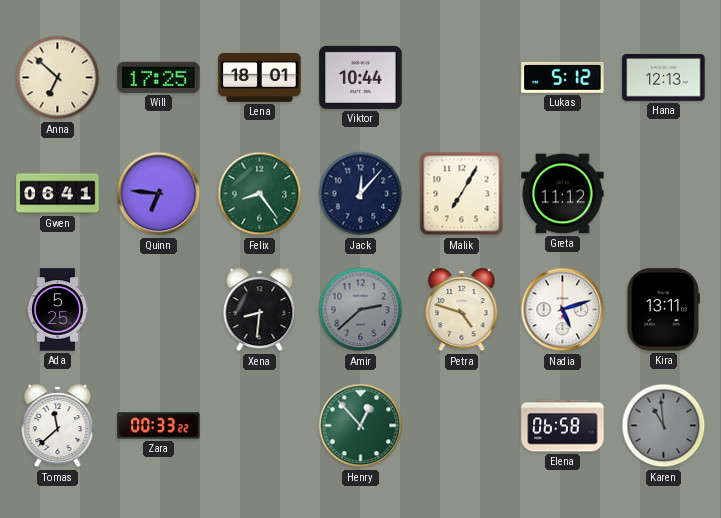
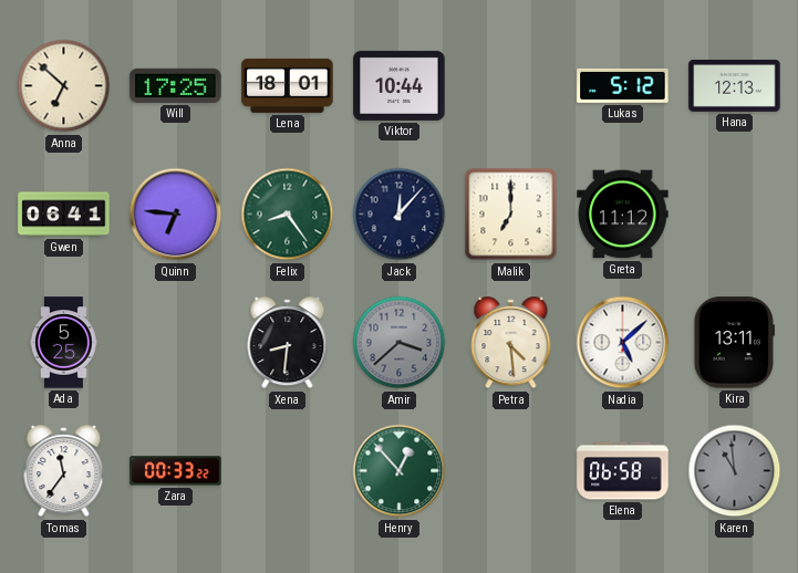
Malik: 7:05 -> 7:00
Amir: 2:38 -> 3:38
Petra: 4:48 -> 4:29
Nadia: 5:12 -> 5:08
Tomas: 11:38 -> 11:36
